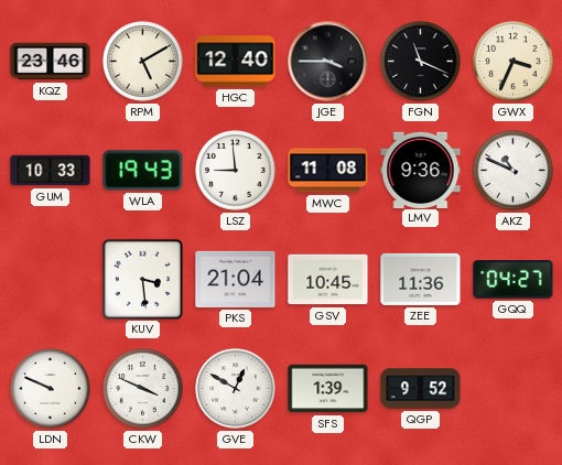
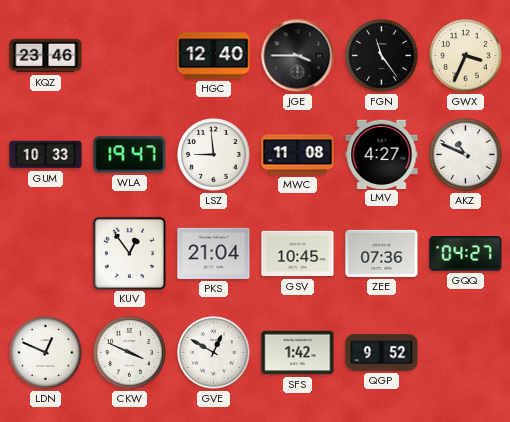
RPM: 5:10 -> none
FGN: 11:19 -> 11:24
WLA: 19:43 -> 19:47
LMV: 9:36 -> 4:27
KUV: 3:29 -> 12:54
ZEE: 11:36 -> 07:36
LDN: 9:49 -> 12:49
SFS: 1:39 -> 1:42
